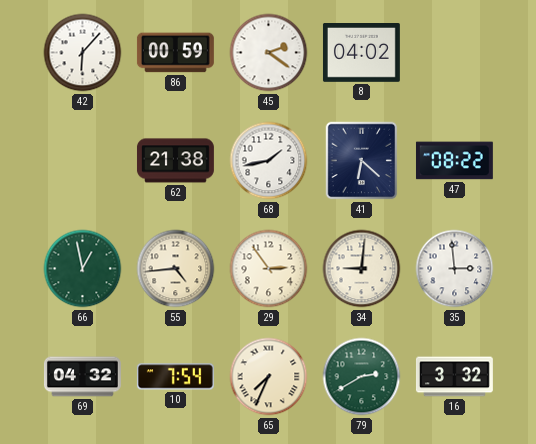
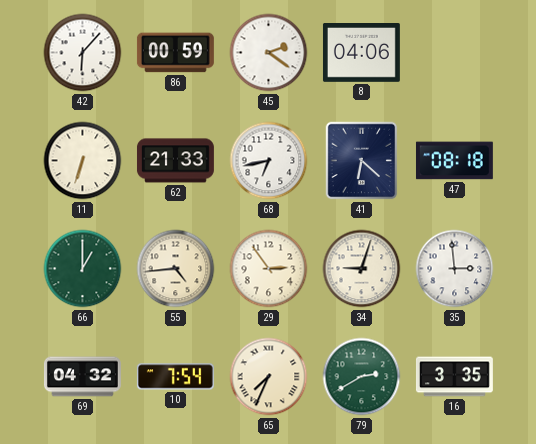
8: 04:02 -> 04:06
11: none -> 6:33
62: 21:38 -> 21:33
68: 1:43 -> 6:43
47: 08:22 -> 08:18
66: 12:58 -> 1:00
34: 9:01 -> 9:03
16: 3:32 -> 3:35
